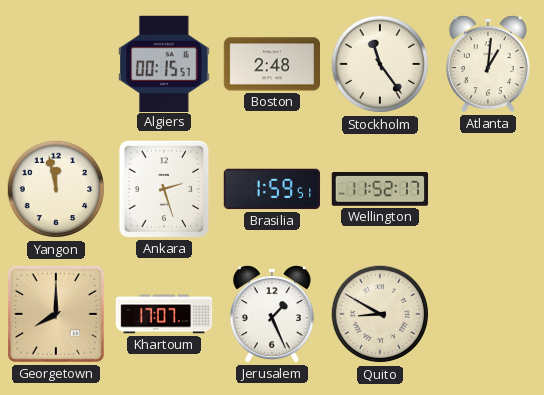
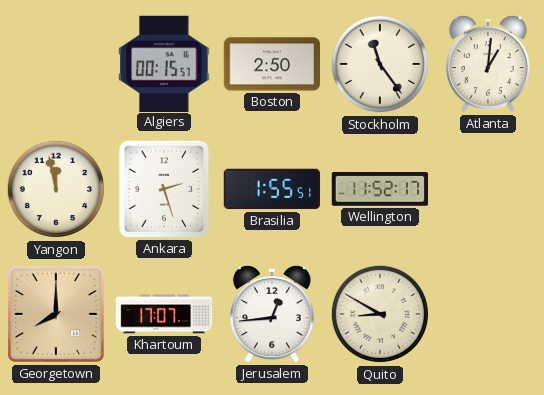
Boston: 2:48 -> 2:50
Brasilia: 1:59 -> 1:55
Jerusalem: 1:26 -> 12:44
